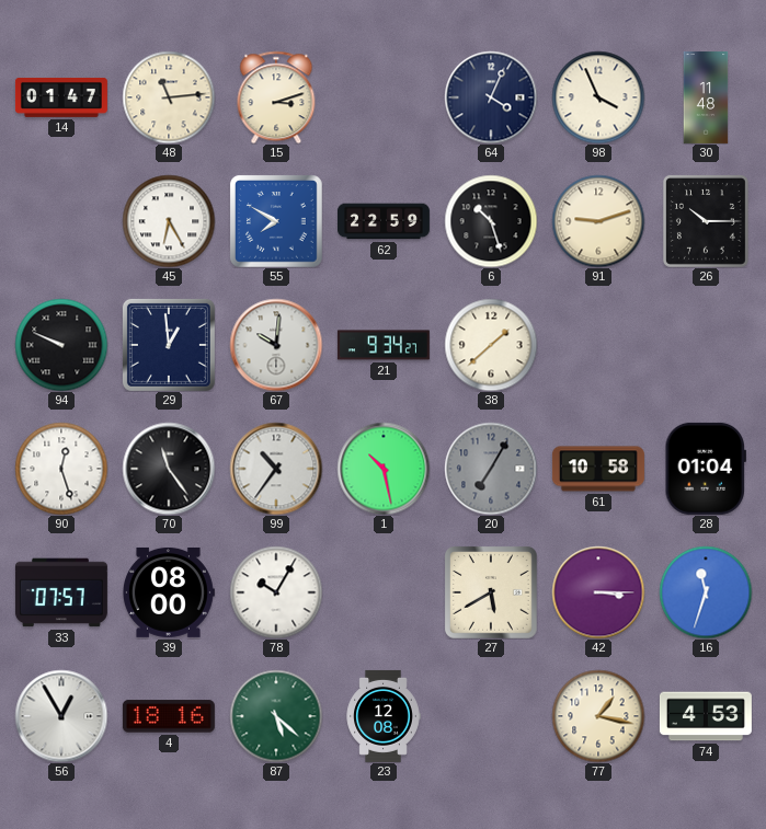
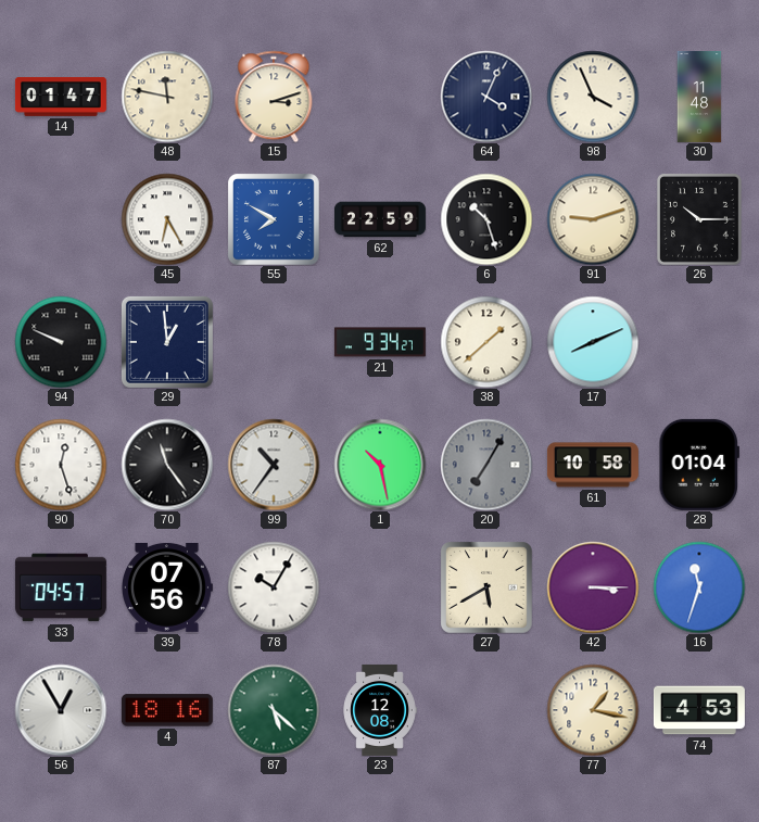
48: 11:14 -> 11:47
67: 10:01 -> none
17: none -> 8:11
33: 07:57 -> 04:57
39: 08:00 -> 07:56
